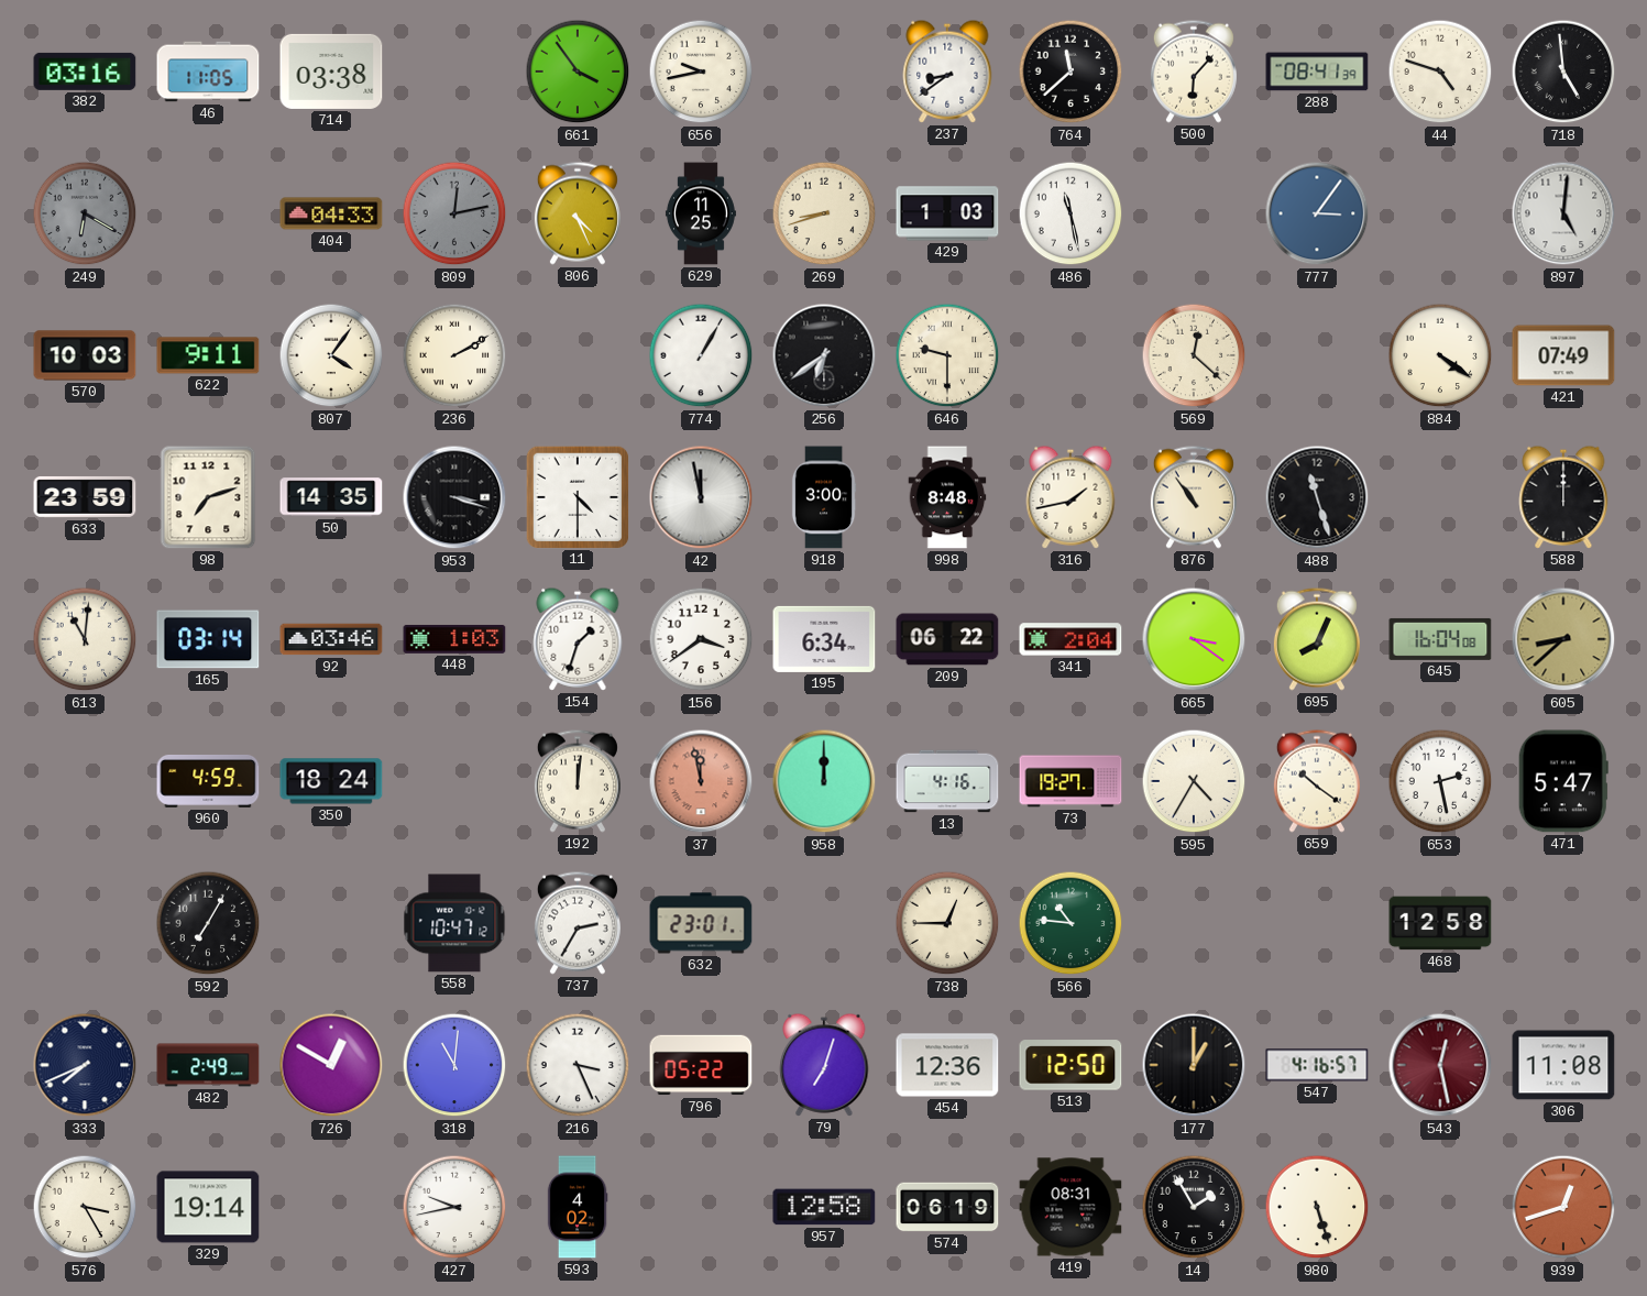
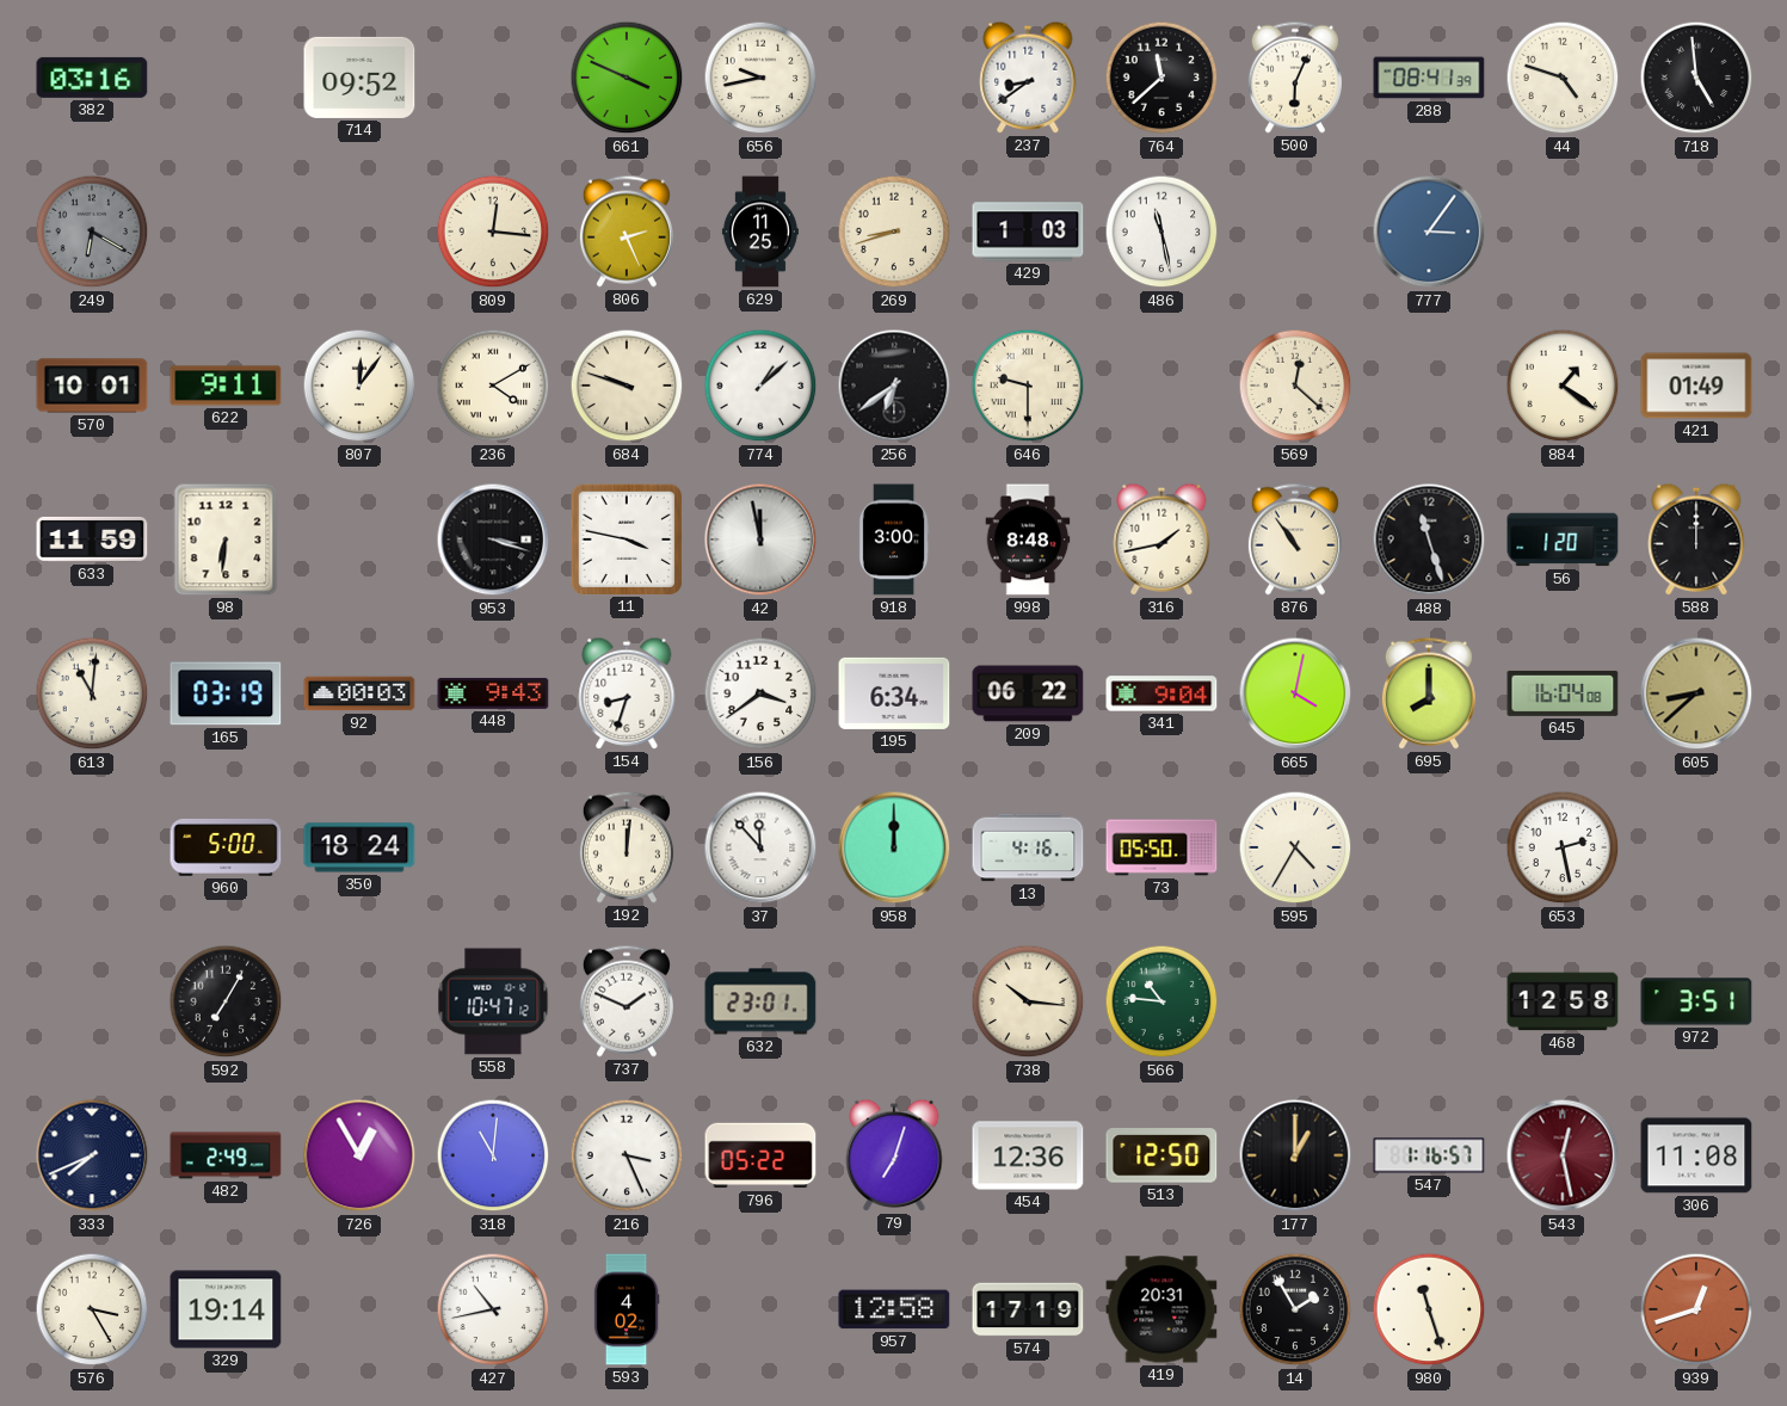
46: 11:05 -> none
714: 03:38 -> 09:52
661: 3:54 -> 3:49
500: 6:07 -> 6:04
404: 04:33 -> none
809: 12:13 -> 12:16
809 dial: grey -> cream
806: 4:26 -> 2:26
897: 5:01 -> none
570: 10:03 -> 10:01
807: 4:06 -> 12:06
236: 2:10 -> 4:10
684: none -> 9:48
774: 1:05 -> 1:08
884: 4:21 -> 1:21
421: 07:49 -> 01:49
633: 23:59 -> 11:59
98: 7:12 -> 6:31
50: 14:35 -> none
11: 4:30 -> 3:47
56: none -> 1:20
165: 03:14 -> 03:19
92: 03:46 -> 00:03
448: 1:03 -> 9:43
154: 1:33 -> 8:33
341: 2:04 -> 9:04
665: 3:21 -> 4:02
695: 8:04 -> 8:00
960: 4:59 -> 5:00
37: 11:58 -> 11:53
37 dial: salmon -> white
73: 19:27 -> 05:50
659: 10:21 -> none
471: 5:47 -> none
737: 2:35 -> 1:49
738: 12:45 -> 10:16
972: none -> 3:51
726: 12:50 -> 12:55
547: 4:16 -> 1:16
427: 9:43 -> 10:43
574: 06:19 -> 17:19
419: 08:31 -> 20:31
980: 5:27 -> 11:27
